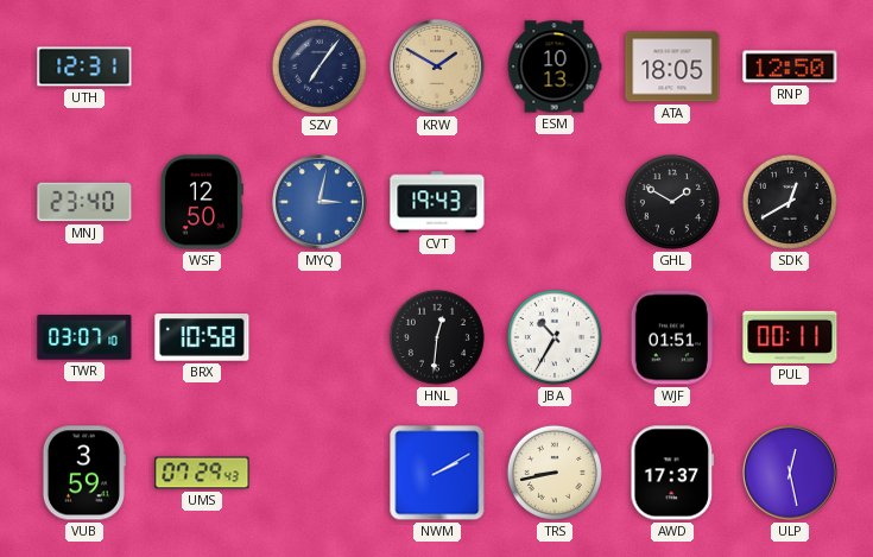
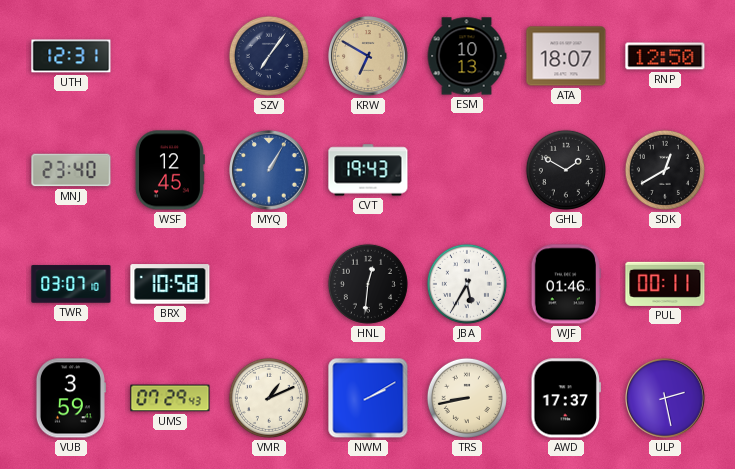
KRW: 1:50 -> 6:50
ATA: 18:05 -> 18:07
WSF: 12:50 -> 12:45
MYQ: 3:02 -> 1:05
JBA: 10:35 -> 5:35
WJF: 01:51 -> 01:46
VMR: none -> 1:11
ULP: 12:28 -> 2:28
